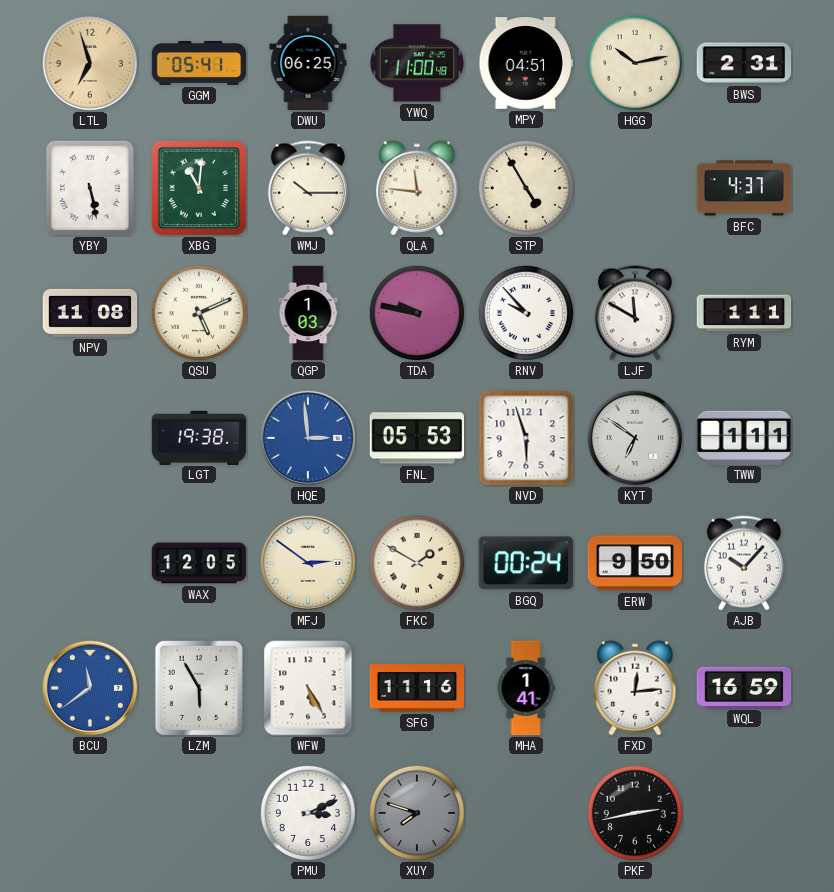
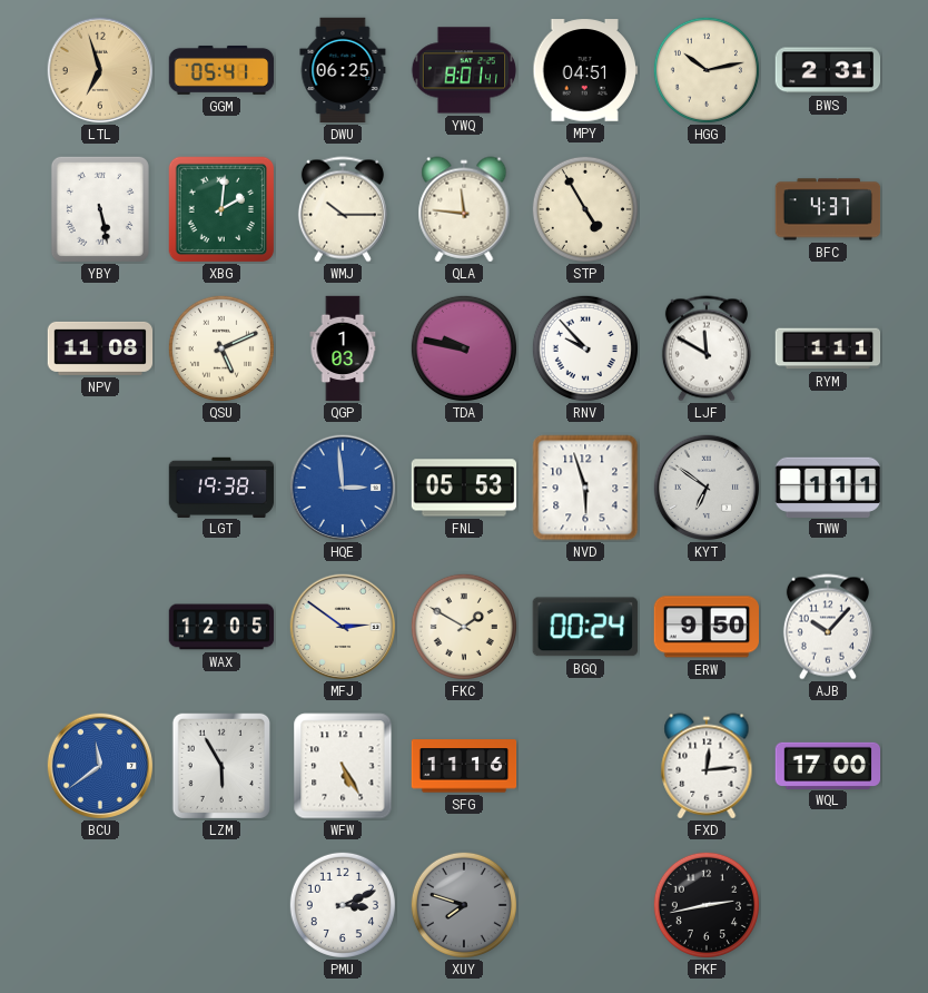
YWQ: 11:00 -> 8:01
XBG: 11:01 -> 2:01
MHA: 1:41 -> none
WQL: 16:59 -> 17:00
